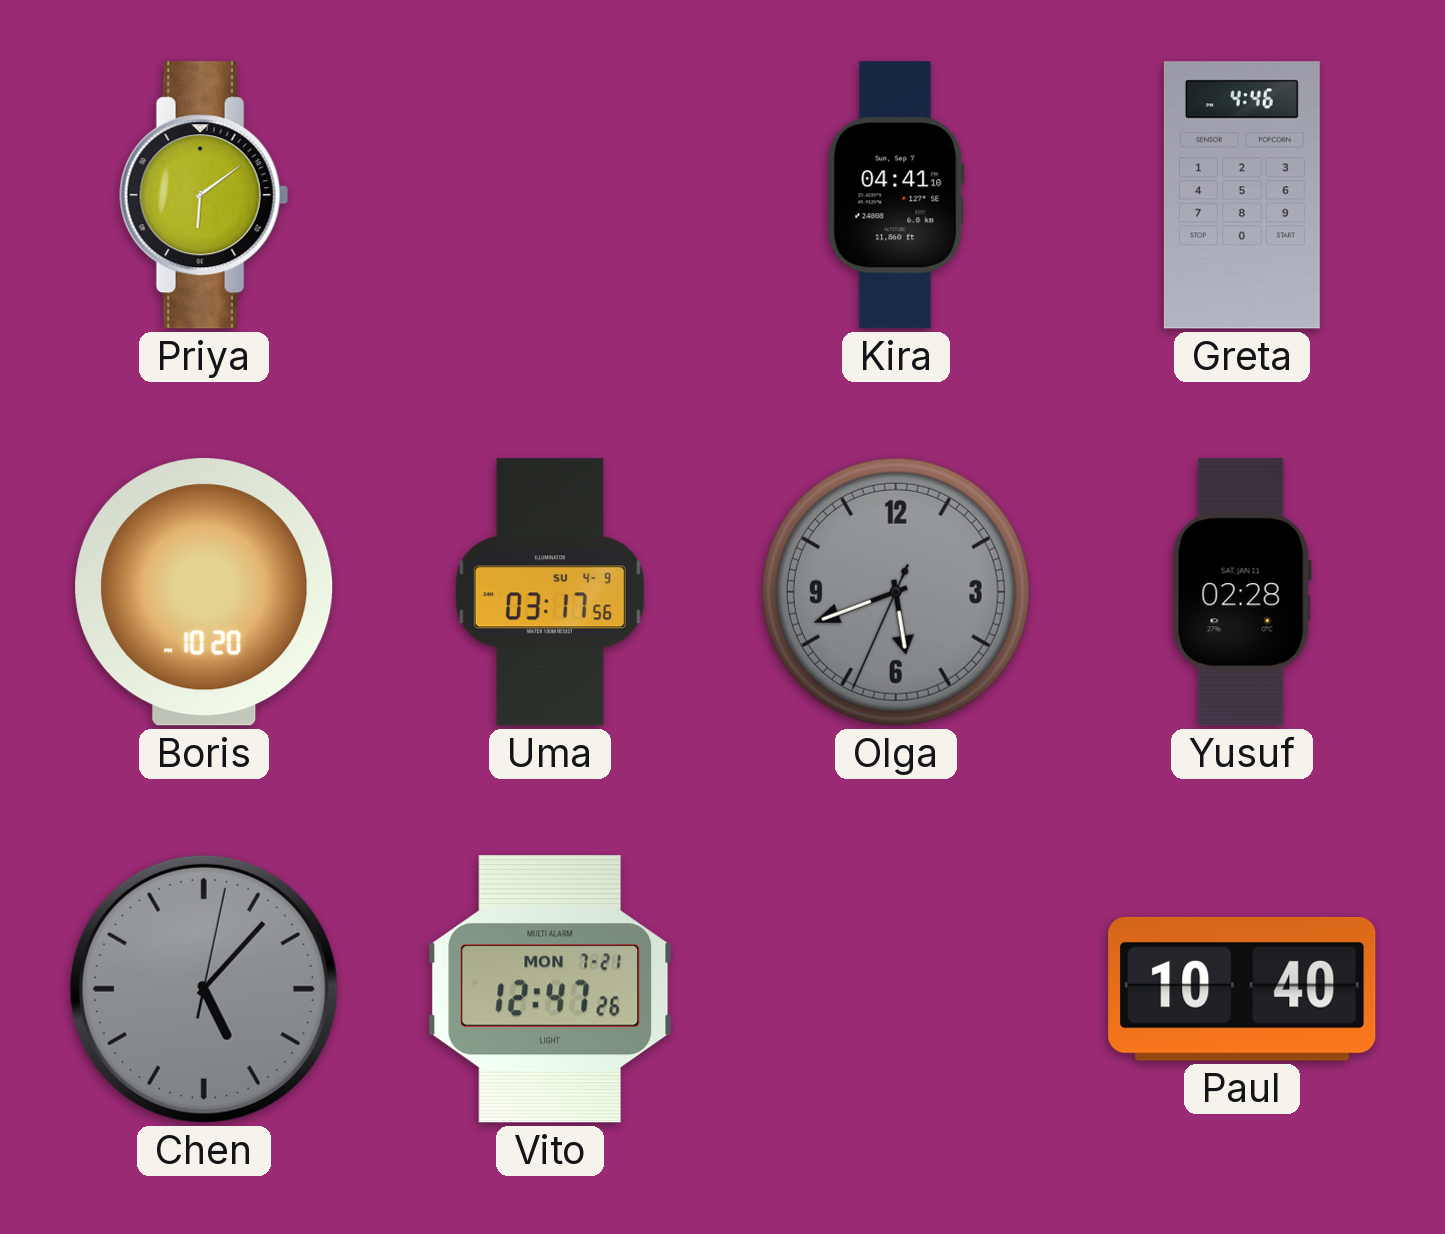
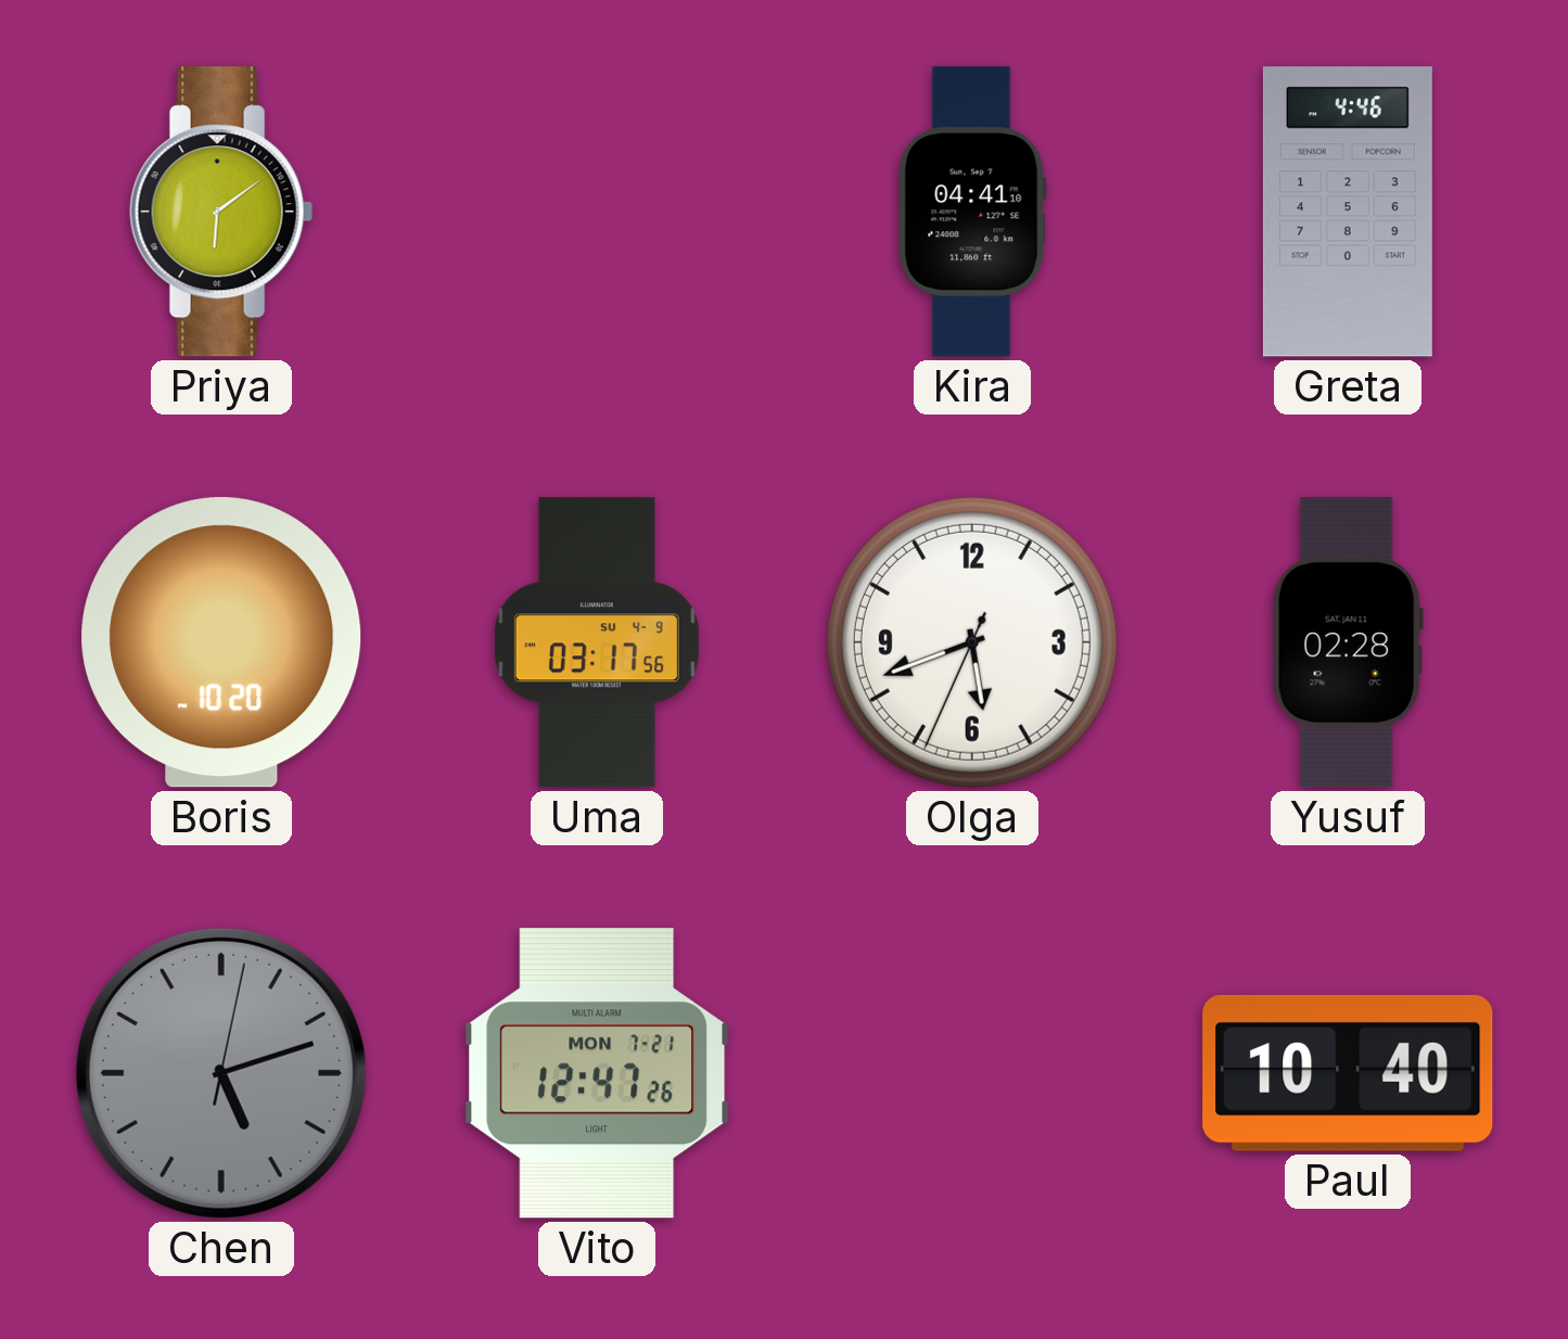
Olga dial: grey -> white
Chen: 5:07 -> 5:12
